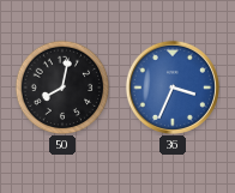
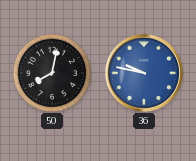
36: 3:34 -> 9:47
